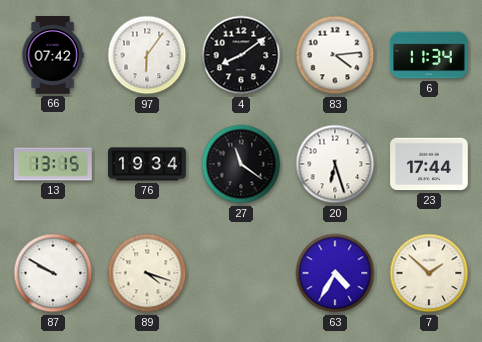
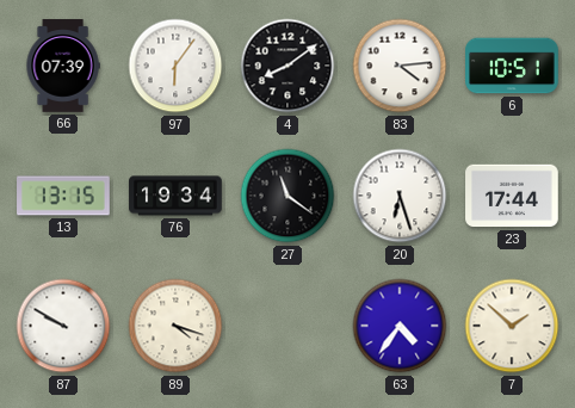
66: 07:42 -> 07:39
6: 11:34 -> 10:51
63: 4:35 -> 4:36
